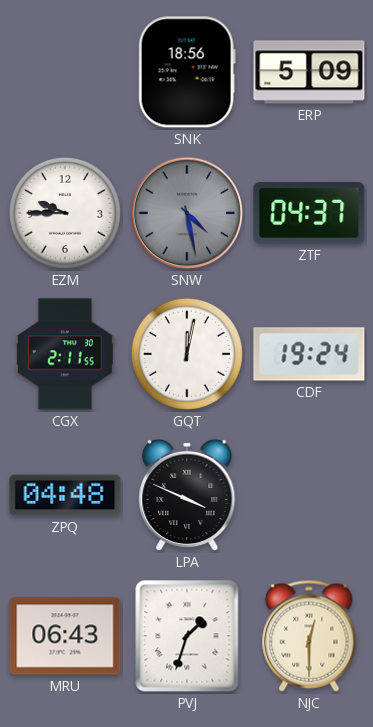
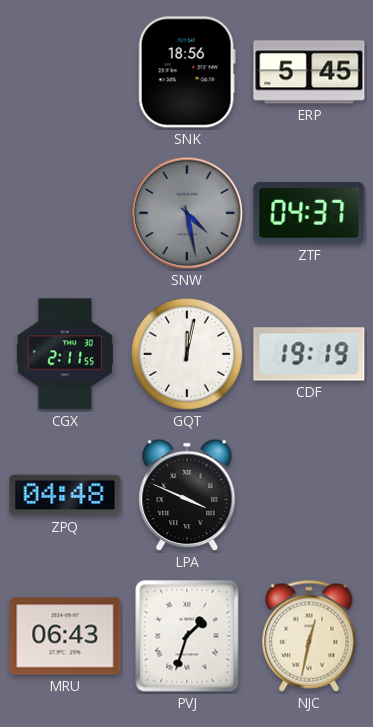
ERP: 5:09 -> 5:45
EZM: 9:45 -> none
CDF: 19:24 -> 19:19
NJC: 12:30 -> 12:32
